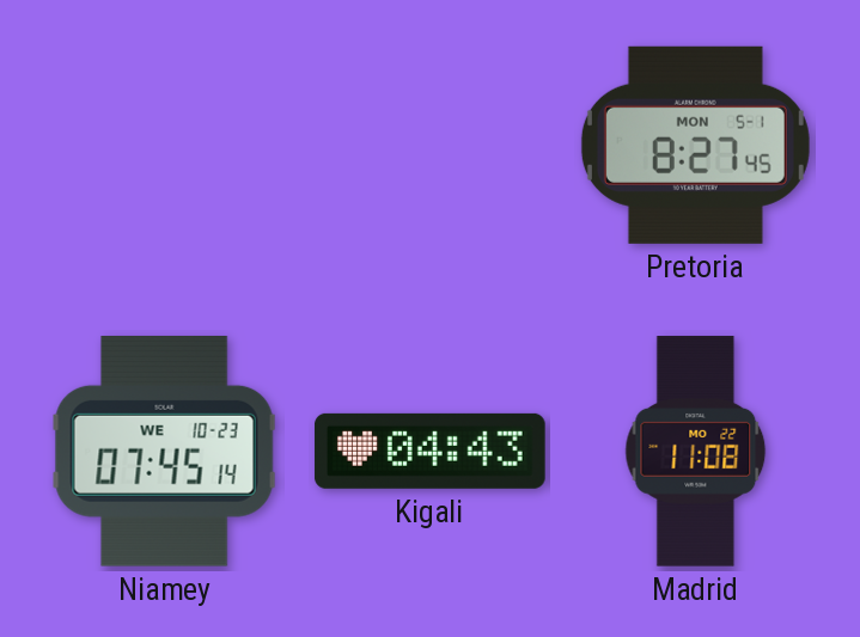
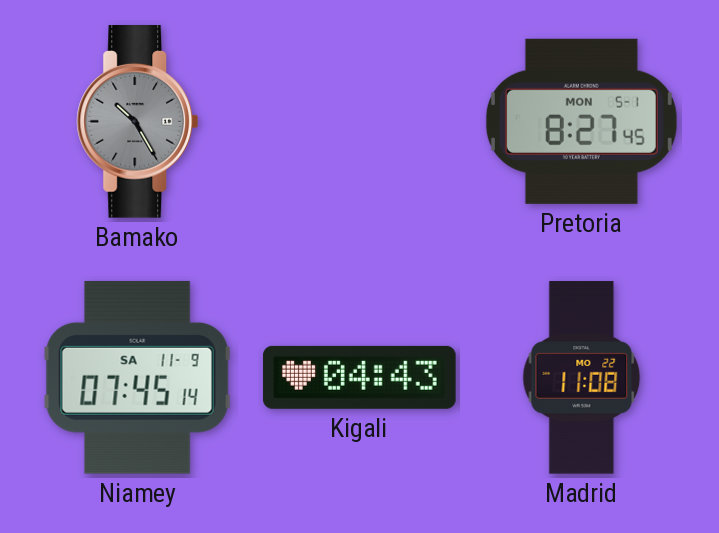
Bamako: none -> 10:25
Niamey date: WE 10-23 -> SA 11-9
